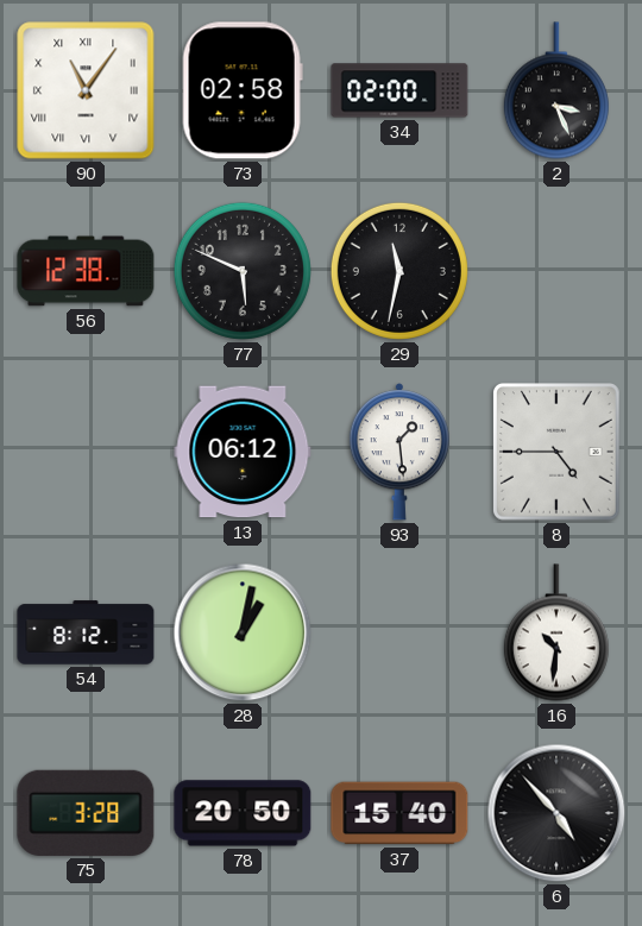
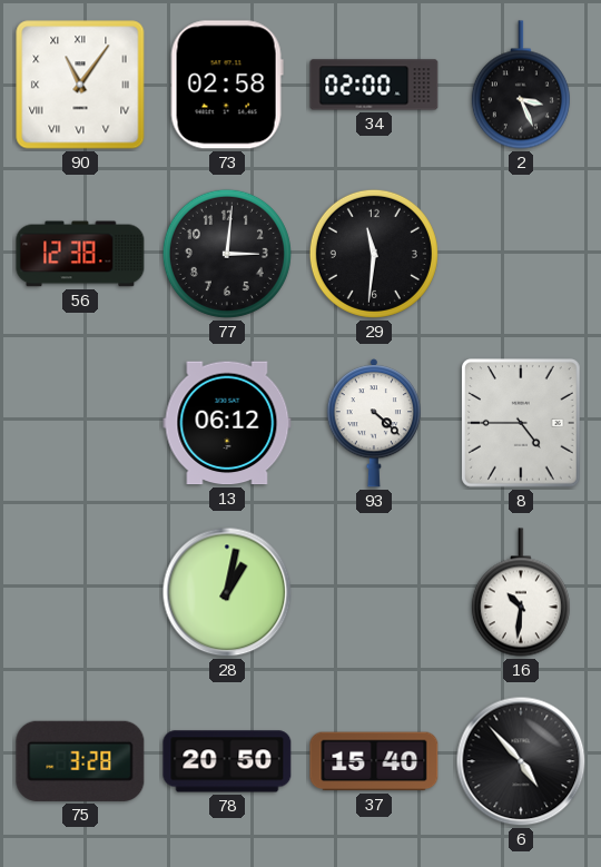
77: 5:49 -> 3:01
29: 11:32 -> 11:31
93: 1:29 -> 4:22
54: 8:12 -> none
